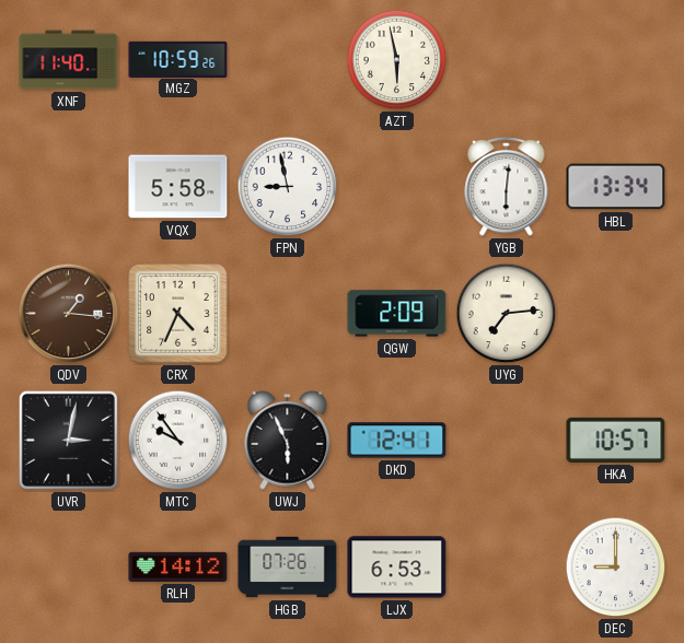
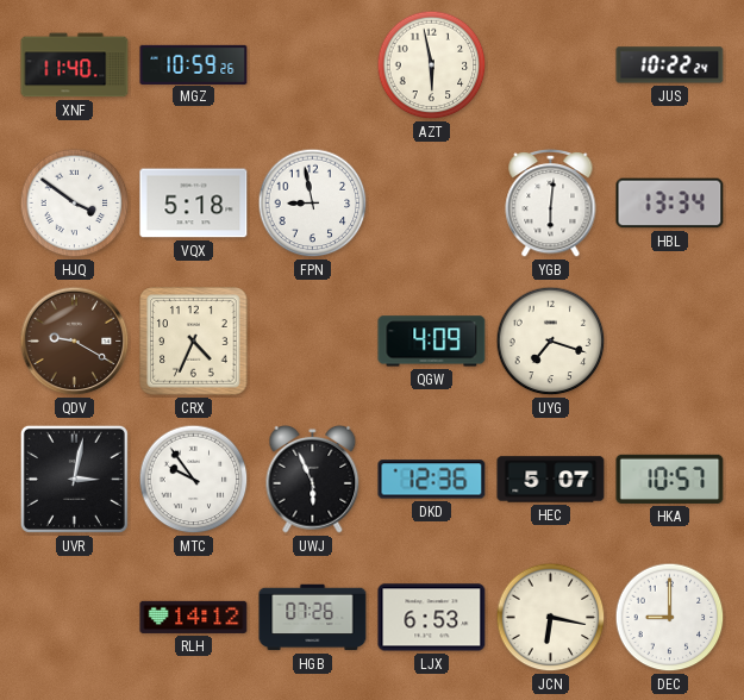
JUS: none -> 10:22
HJQ: none -> 3:51
VQX: 5:58 -> 5:18
QDV: 1:16 -> 9:20
QGW: 2:09 -> 4:09
UYG: 7:14 -> 7:18
DKD: 12:41 -> 12:36
HEC: none -> 5:07
JCN: none -> 6:17
